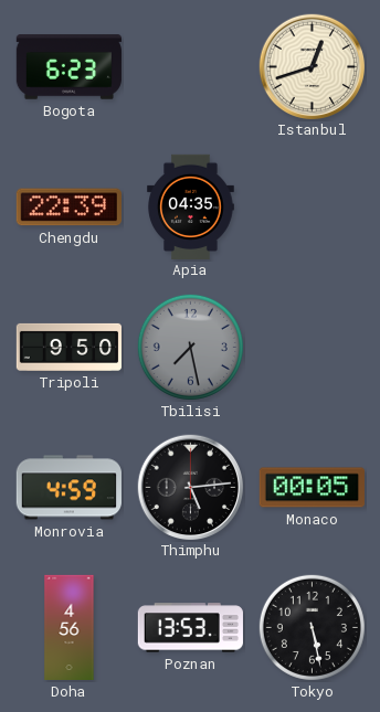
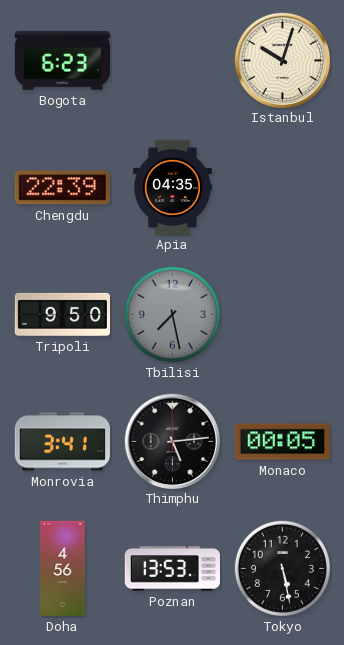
Istanbul: 12:42 -> 10:03
Monrovia: 4:59 -> 3:41
